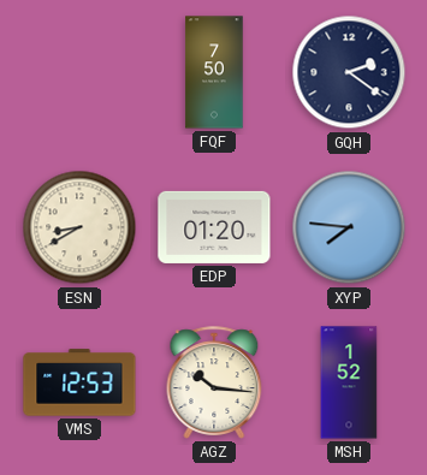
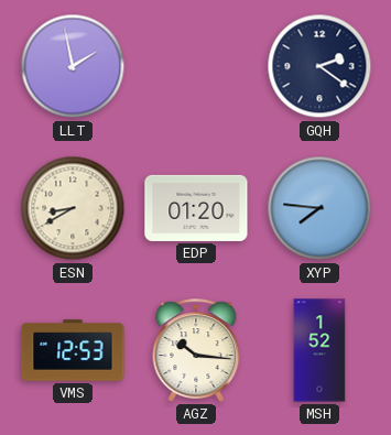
LLT: none -> 1:58
FQF: 7:50 -> none
